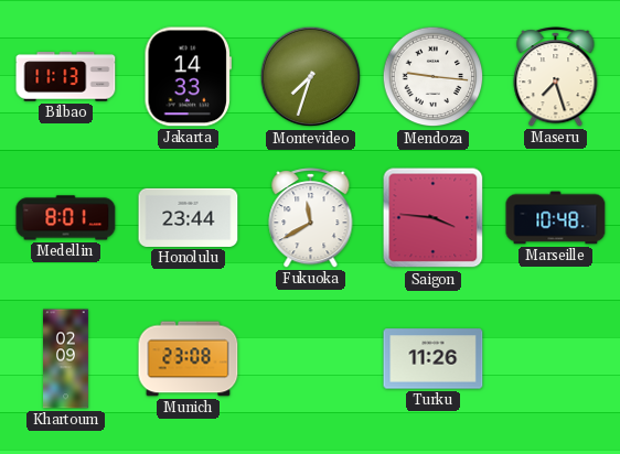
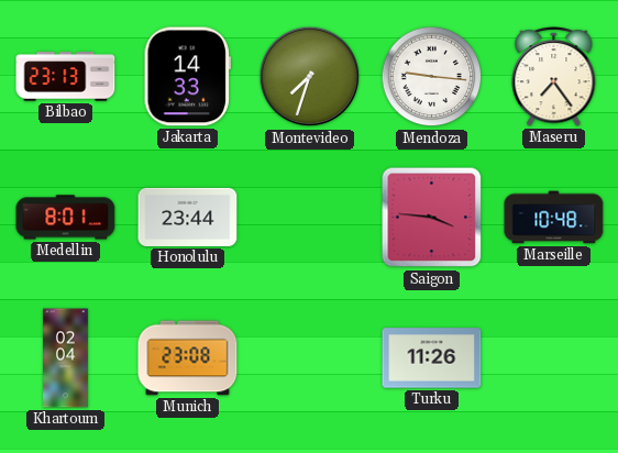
Bilbao: 11:13 -> 23:13
Maseru: 7:27 -> 7:24
Fukuoka: 11:40 -> none
Khartoum: 02:09 -> 02:04
